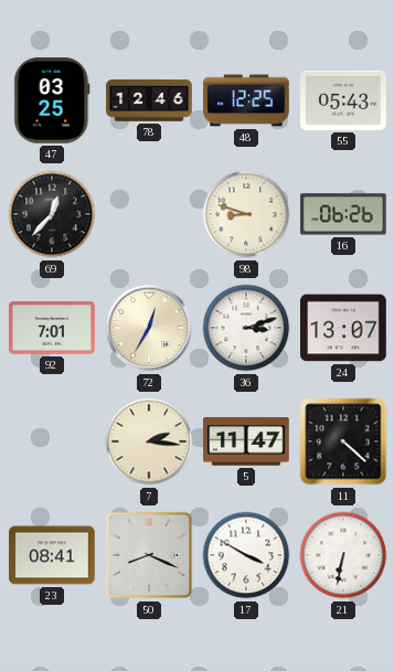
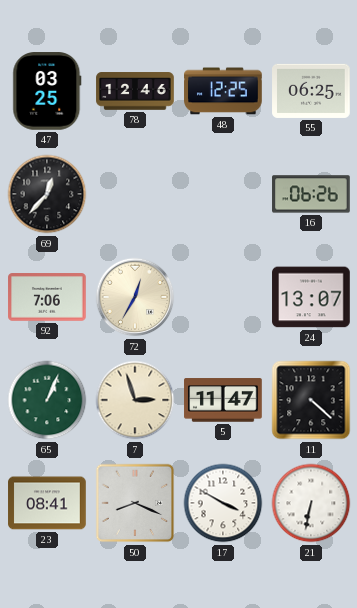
55: 05:43 -> 06:25
98: 8:48 -> none
92: 7:01 -> 7:06
36: 3:12 -> none
65: none -> 1:04
7: 2:16 -> 2:57
